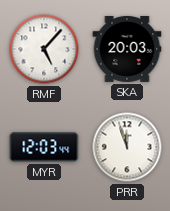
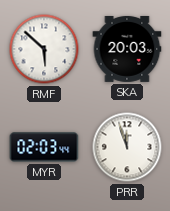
RMF: 5:07 -> 5:52
MYR: 12:03 -> 02:03
